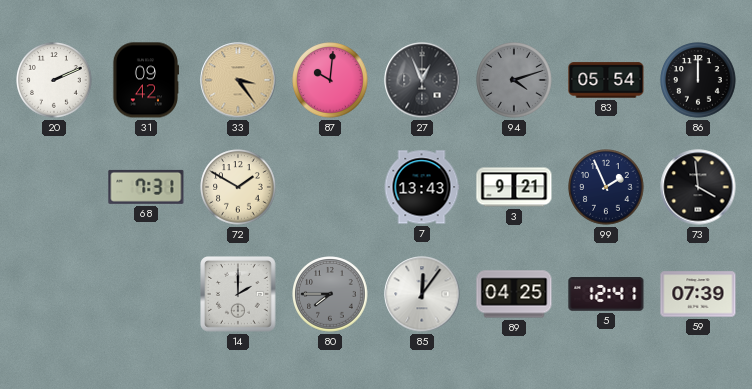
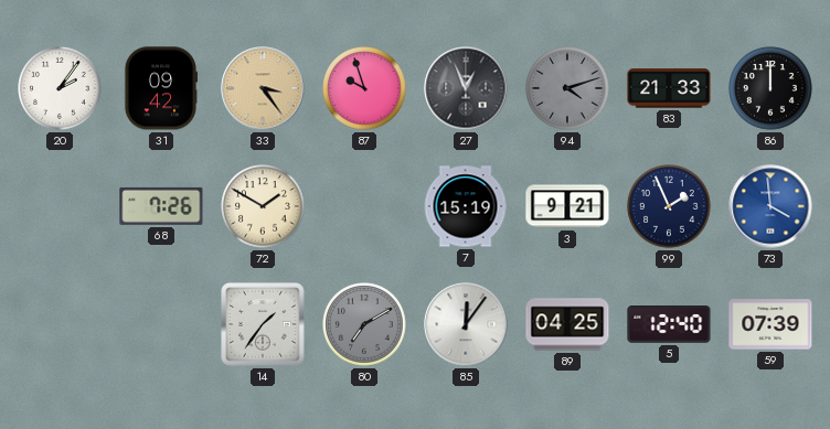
20: 2:11 -> 2:06
87: 10:01 -> 9:57
83: 05:54 -> 21:33
68: 7:31 -> 7:26
7: 13:43 -> 15:19
73 dial: black -> blue
14: 2:00 -> 1:36
80: 7:45 -> 7:10
5: 12:41 -> 12:40
